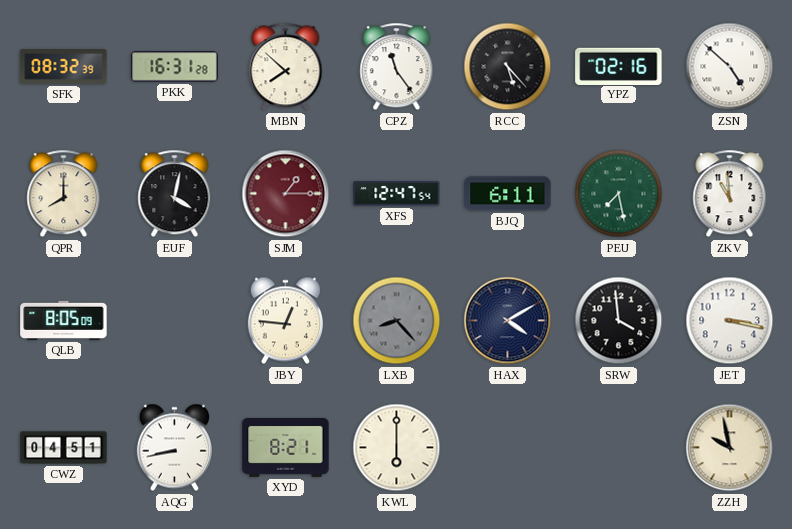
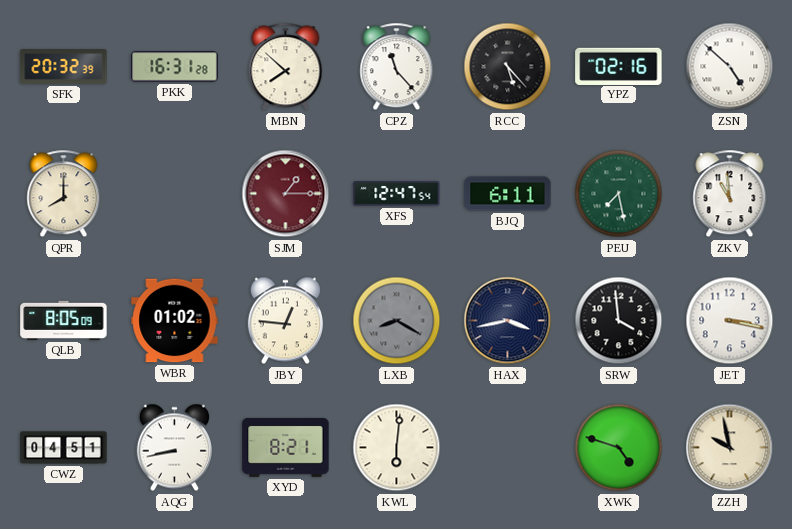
SFK: 08:32 -> 20:32
CPZ: 11:24 -> 11:23
EUF: 4:02 -> none
WBR: none -> 01:02
LXB: 8:23 -> 8:20
HAX: 4:10 -> 3:43
KWL: 6:00 -> 6:01
XWK: none -> 4:48
